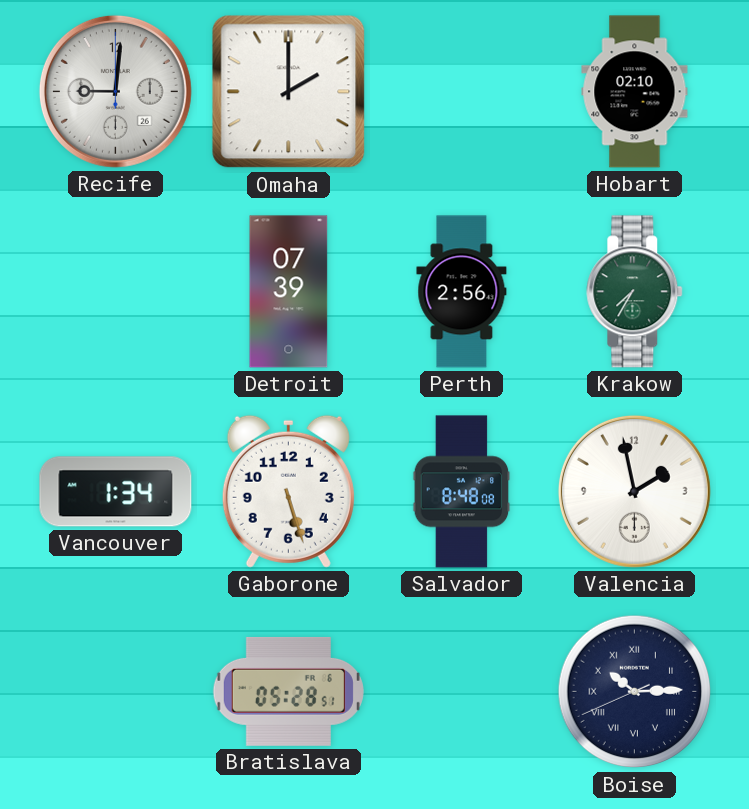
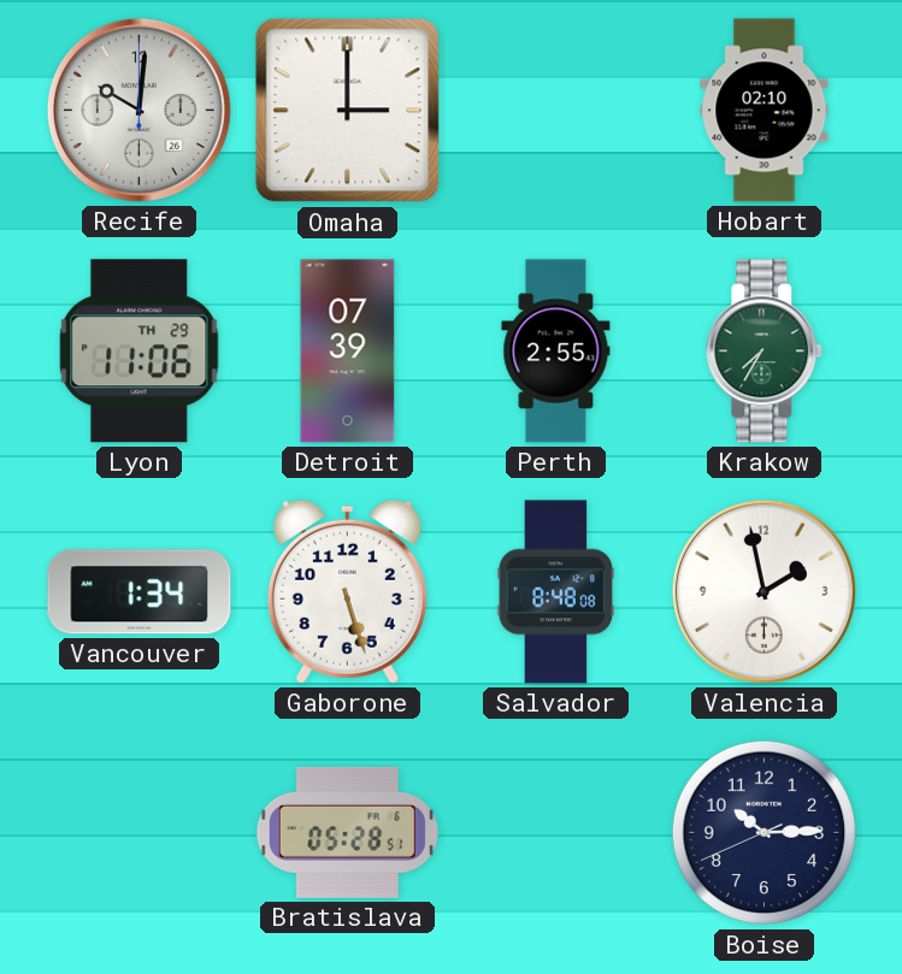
Recife: 9:01 -> 10:01
Omaha: 2:00 -> 3:00
Lyon: none -> 11:06
Perth: 2:56 -> 2:55
Boise numerals: Roman -> Arabic
